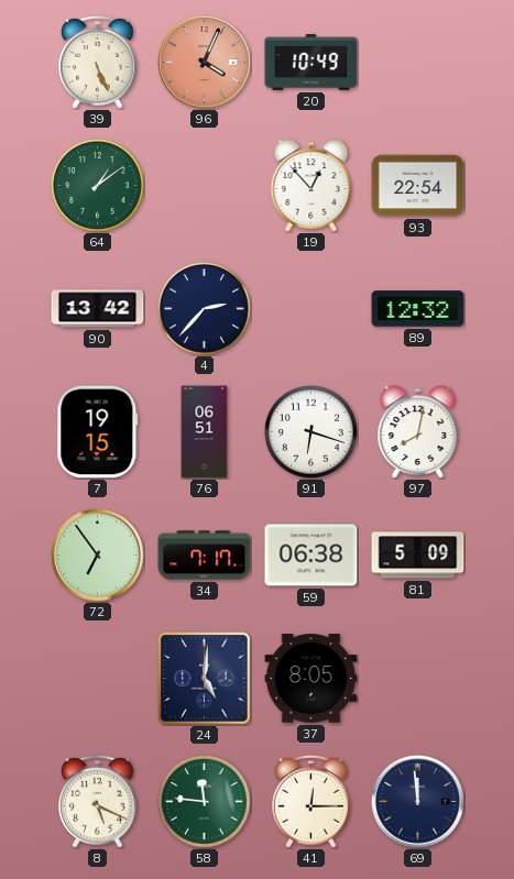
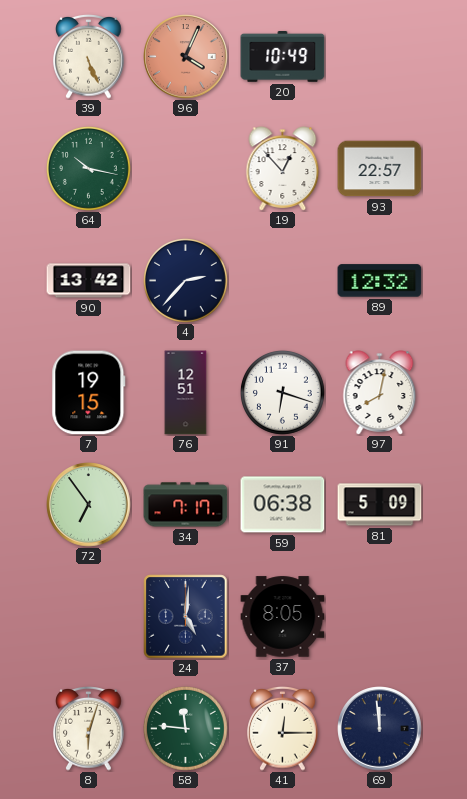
64: 1:09 -> 10:17
93: 22:54 -> 22:57
76: 06:51 -> 12:51
8: 5:19 -> 6:03
